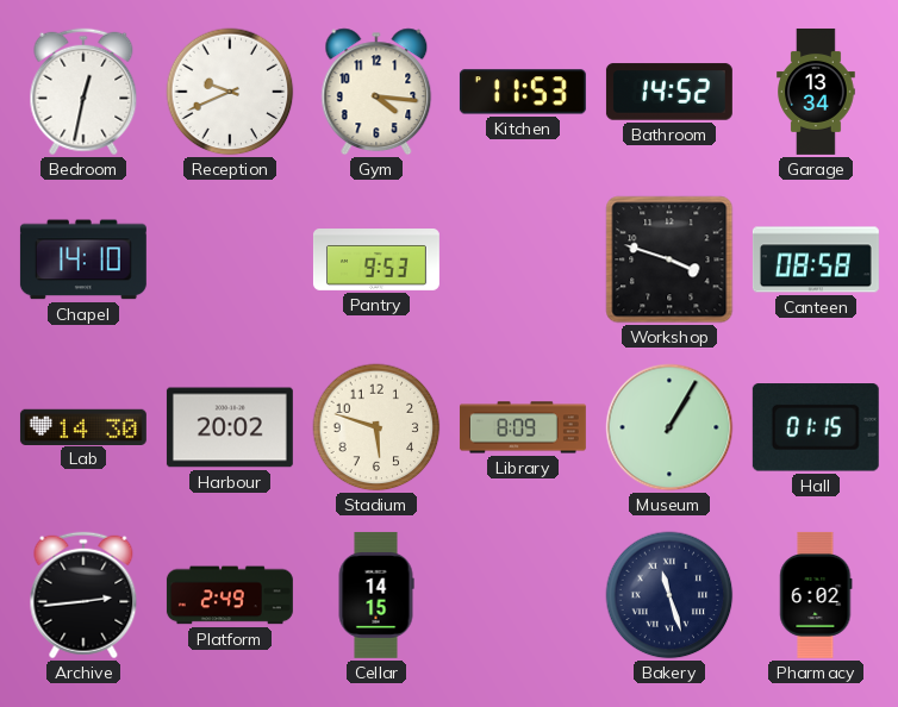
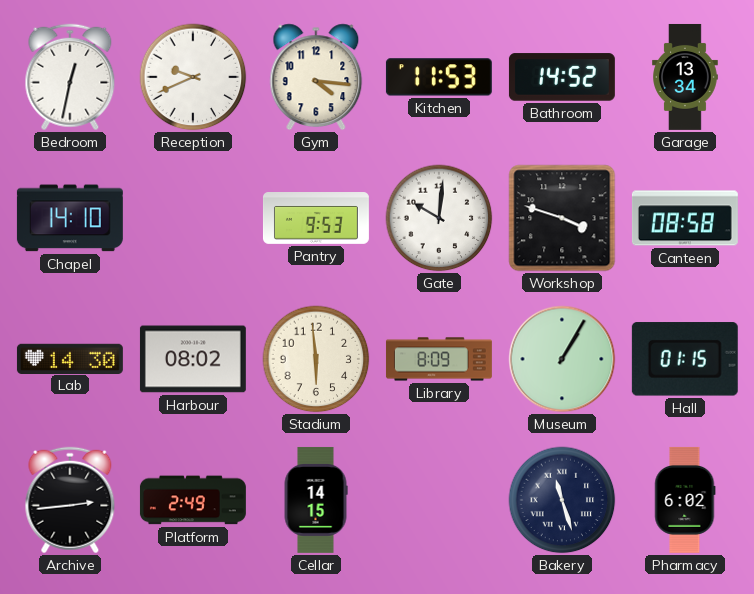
Gate: none -> 10:01
Harbour: 20:02 -> 08:02
Stadium: 5:48 -> 5:59
